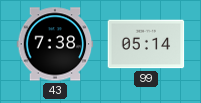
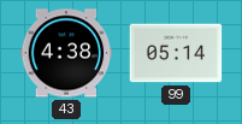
43: 7:38 -> 4:38
